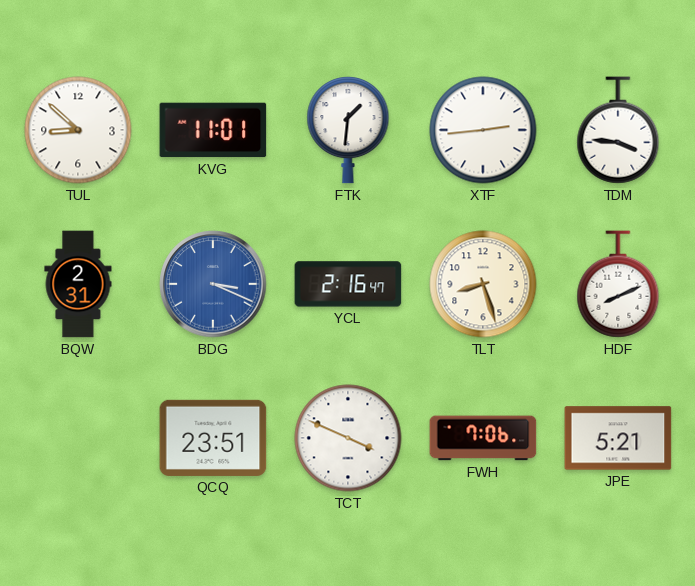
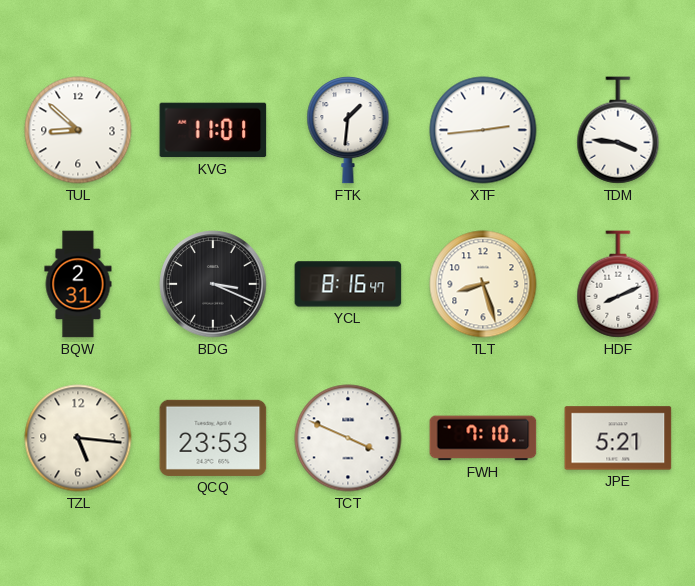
BDG dial: blue -> black
YCL: 2:16 -> 8:16
TZL: none -> 5:16
QCQ: 23:51 -> 23:53
FWH: 7:06 -> 7:10
